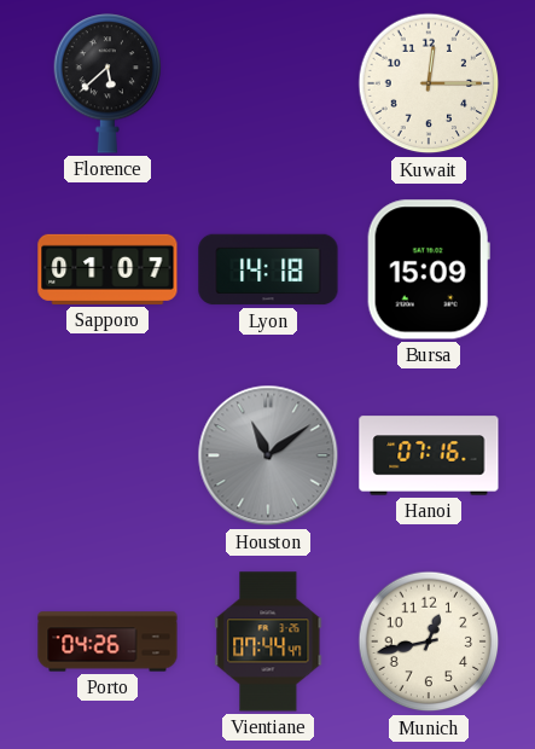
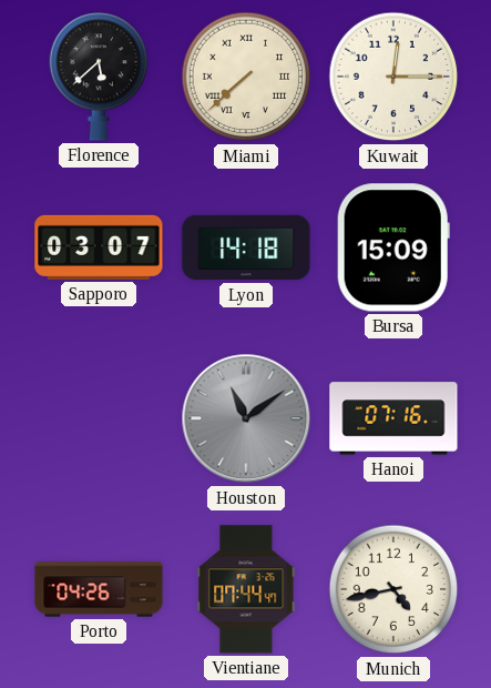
Miami: none -> 7:38
Sapporo: 01:07 -> 03:07
Munich: 12:43 -> 4:43
